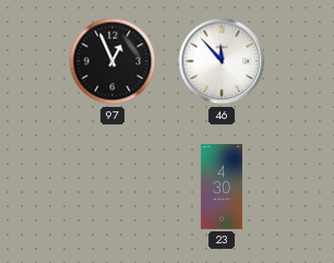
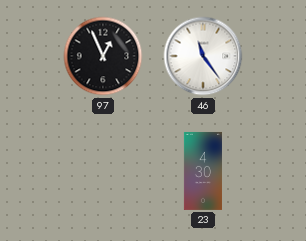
46: 11:53 -> 11:24
